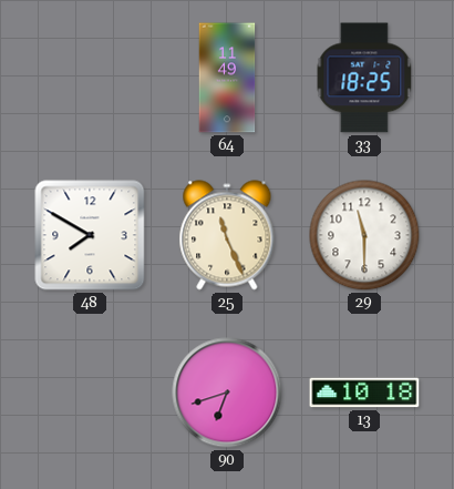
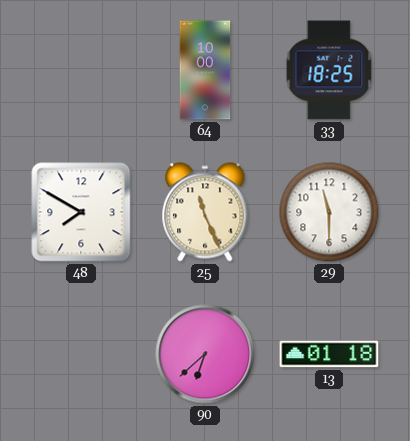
64: 11:49 -> 10:00
90: 6:42 -> 6:38
13: 10:18 -> 01:18
